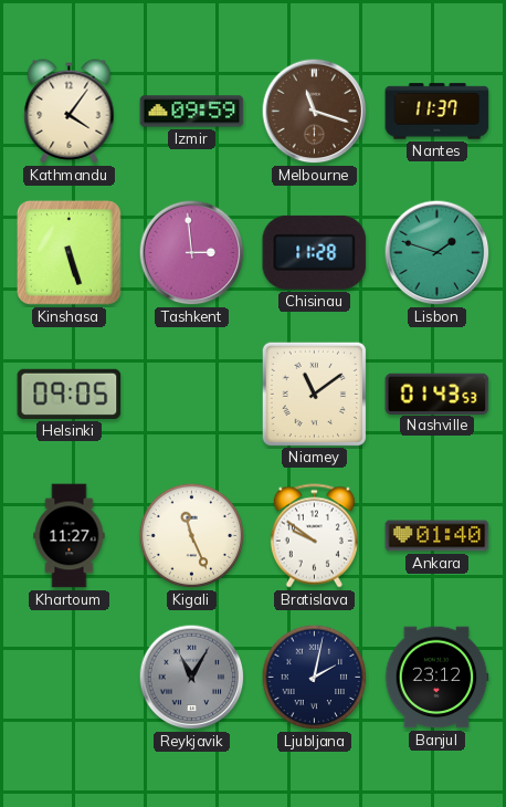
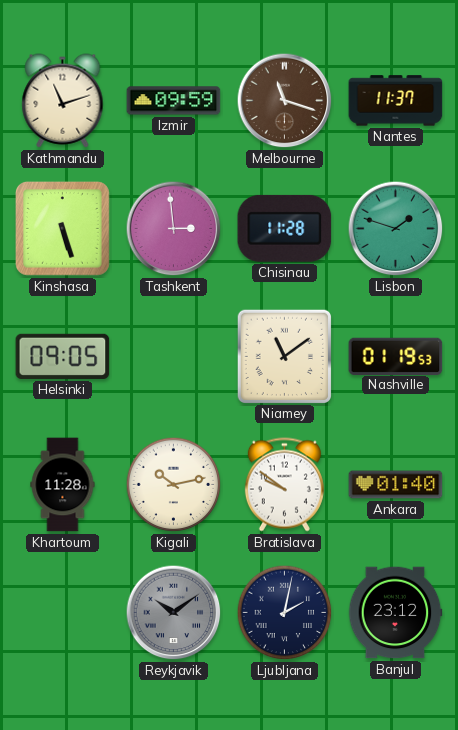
Kathmandu: 4:06 -> 11:12
Nashville: 01:43 -> 01:19
Khartoum: 11:27 -> 11:28
Kigali: 11:26 -> 10:13
Reykjavik: 11:05 -> 10:09
